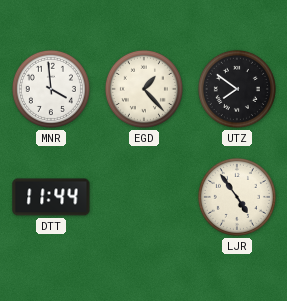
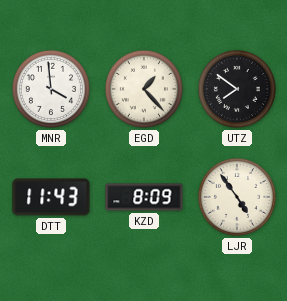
DTT: 11:44 -> 11:43
KZD: none -> 8:09
